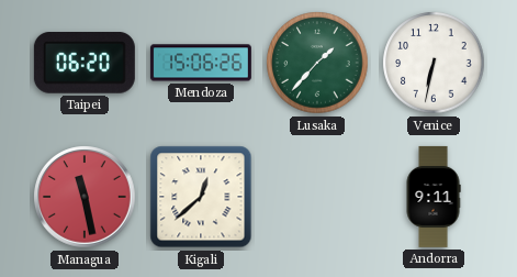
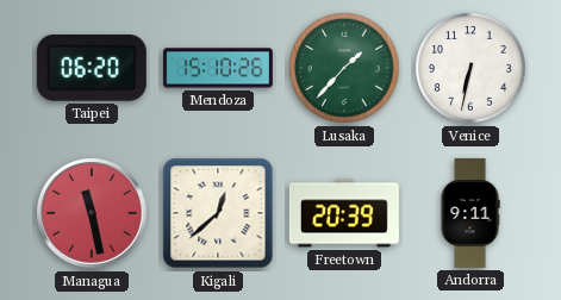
Mendoza: 15:06 -> 15:10
Freetown: none -> 20:39
